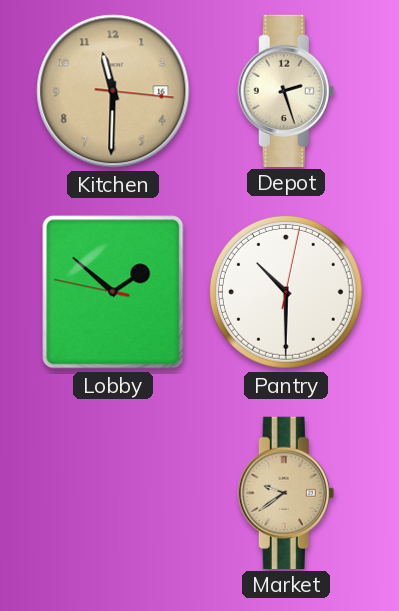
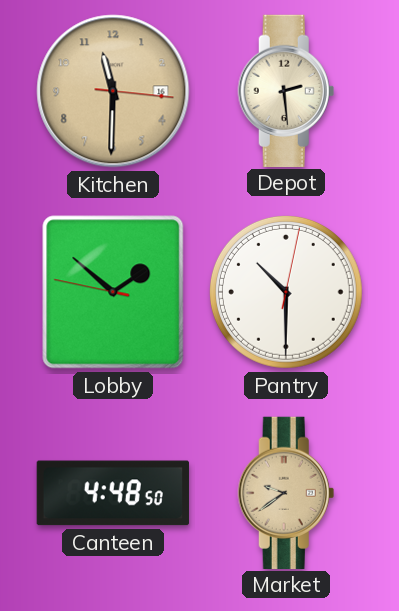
Depot: 2:27 -> 2:29
Canteen: none -> 4:48
